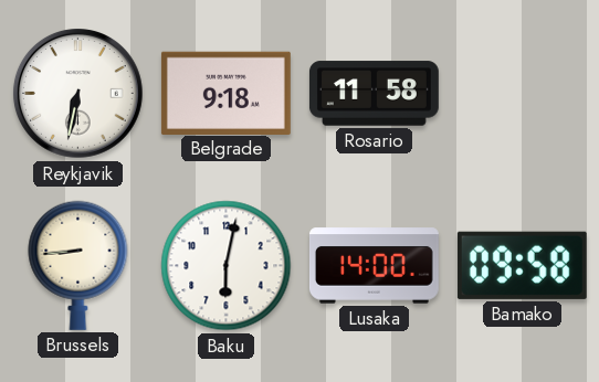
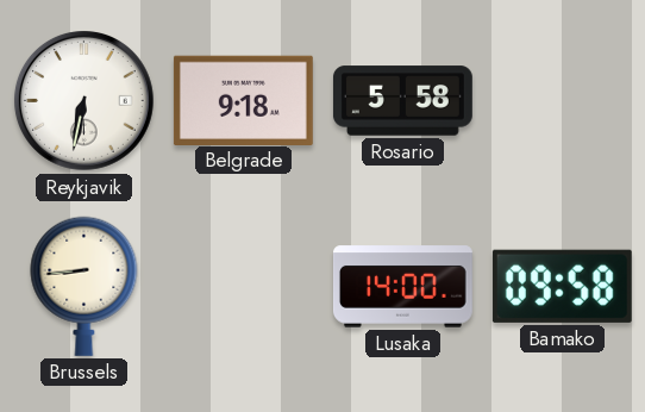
Rosario: 11:58 -> 5:58
Baku: 6:02 -> none
